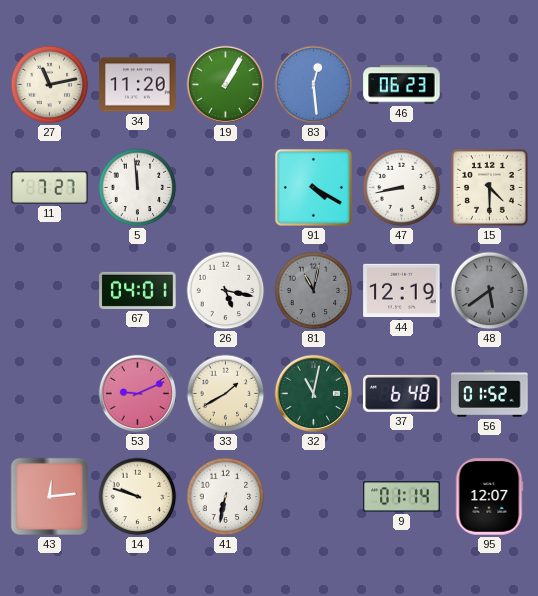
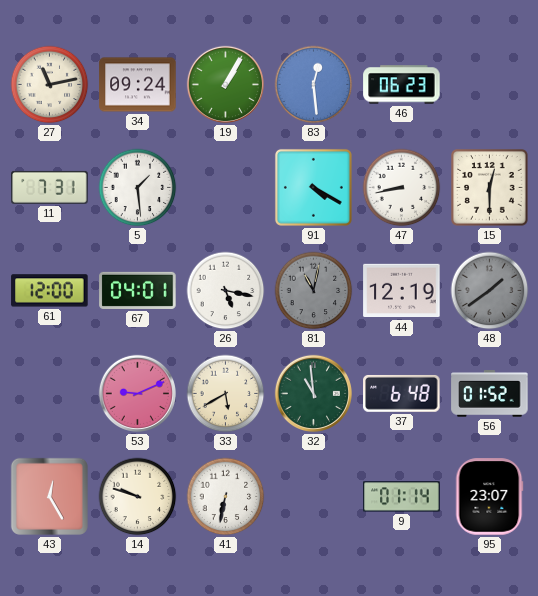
34: 11:20 -> 09:24
11: 7:27 -> 7:31
5: 11:59 -> 1:29
15: 4:30 -> 12:30
61: none -> 12:00
48: 5:39 -> 1:39
33: 1:40 -> 5:40
32: 11:02 -> 10:59
43: 12:14 -> 12:25
95: 12:07 -> 23:07
